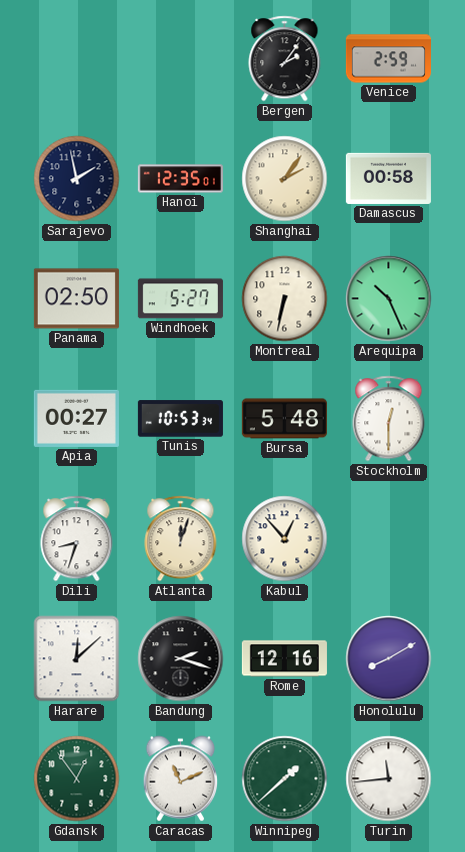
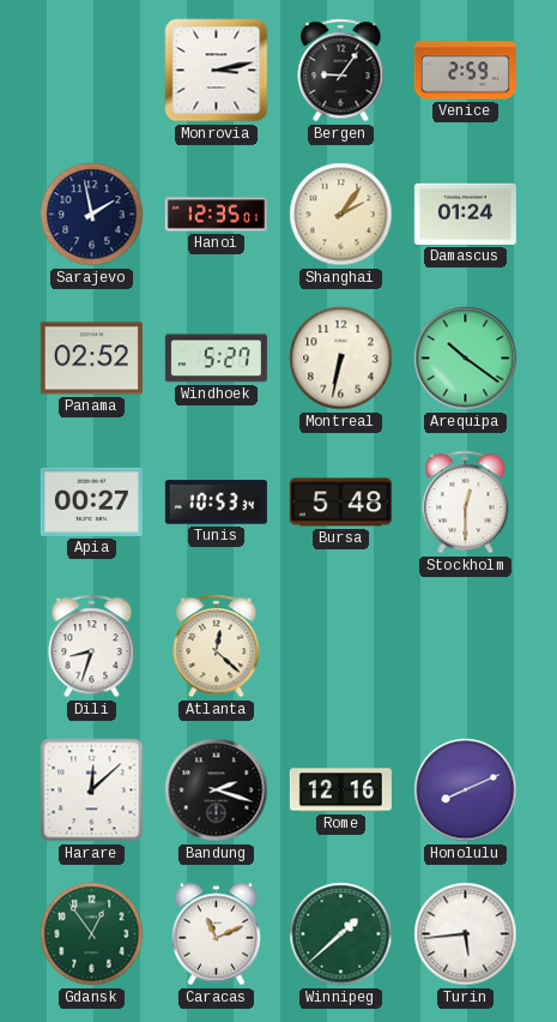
Monrovia: none -> 3:13
Bergen: 2:06 -> 9:06
Damascus: 00:58 -> 01:24
Panama: 02:50 -> 02:52
Arequipa: 10:26 -> 10:21
Atlanta: 12:03 -> 12:22
Kabul: 12:53 -> none
Honolulu: 8:10 -> 8:11
Turin: 11:44 -> 5:44
